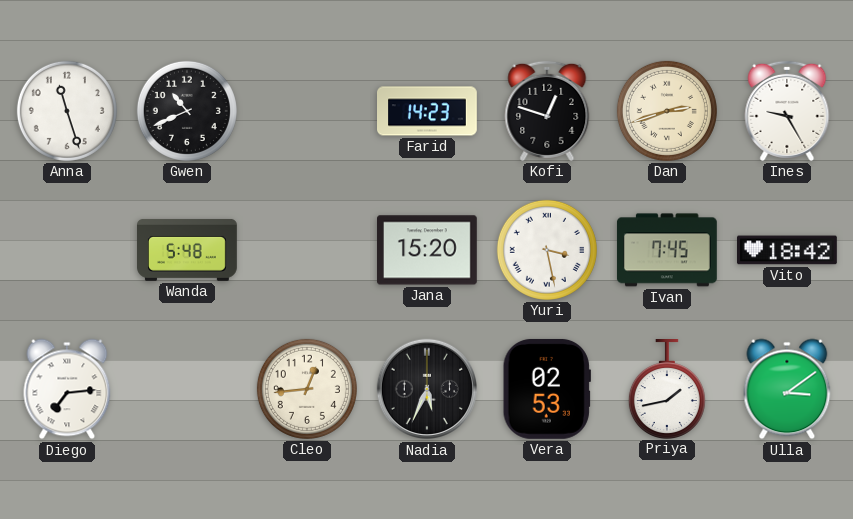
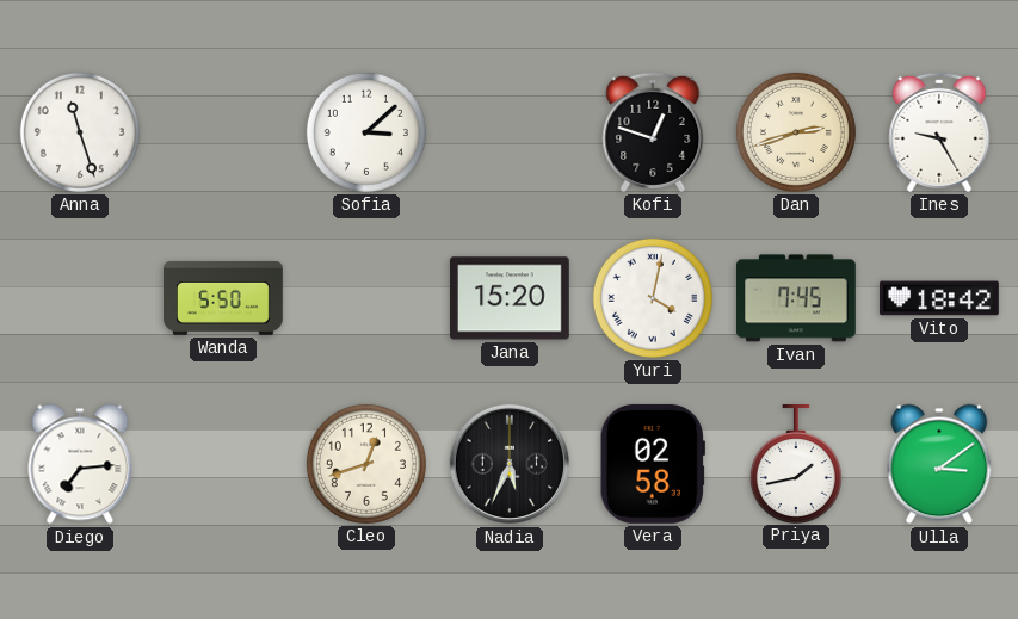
Gwen: 10:41 -> none
Sofia: none -> 3:08
Farid: 14:23 -> none
Wanda: 5:48 -> 5:50
Yuri: 3:28 -> 4:02
Cleo: 12:44 -> 12:42
Vera: 02:53 -> 02:58
